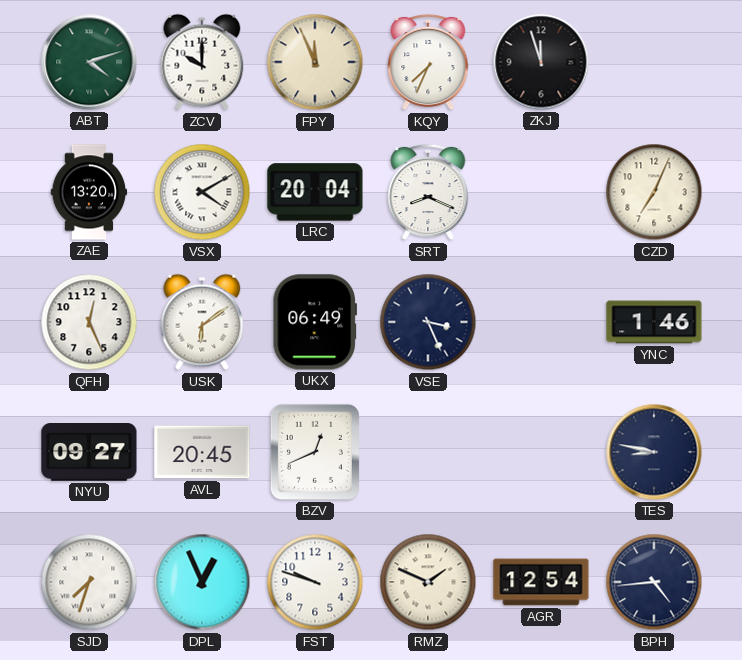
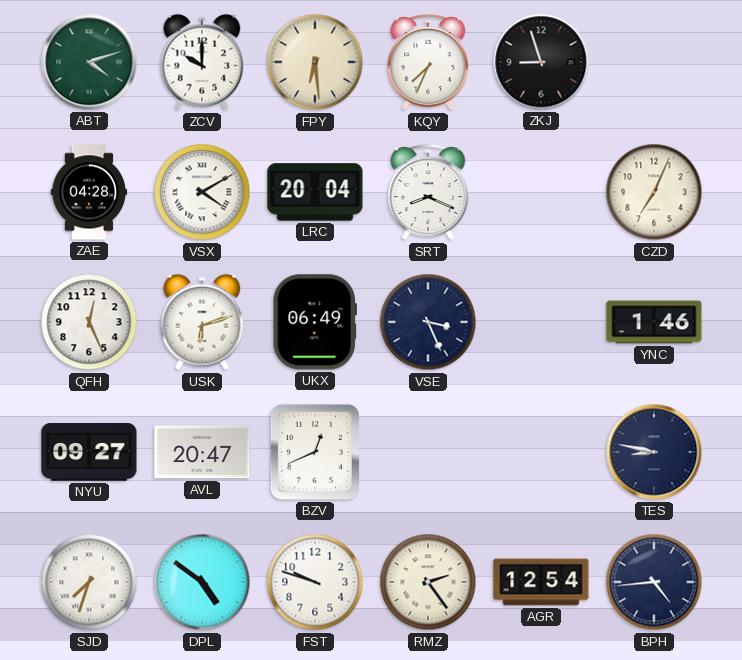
FPY: 11:56 -> 6:29
ZKJ: 11:57 -> 8:57
ZAE: 13:20 -> 04:28
USK: 6:09 -> 6:12
AVL: 20:45 -> 20:47
DPL: 12:56 -> 4:51
RMZ: 1:49 -> 2:24
